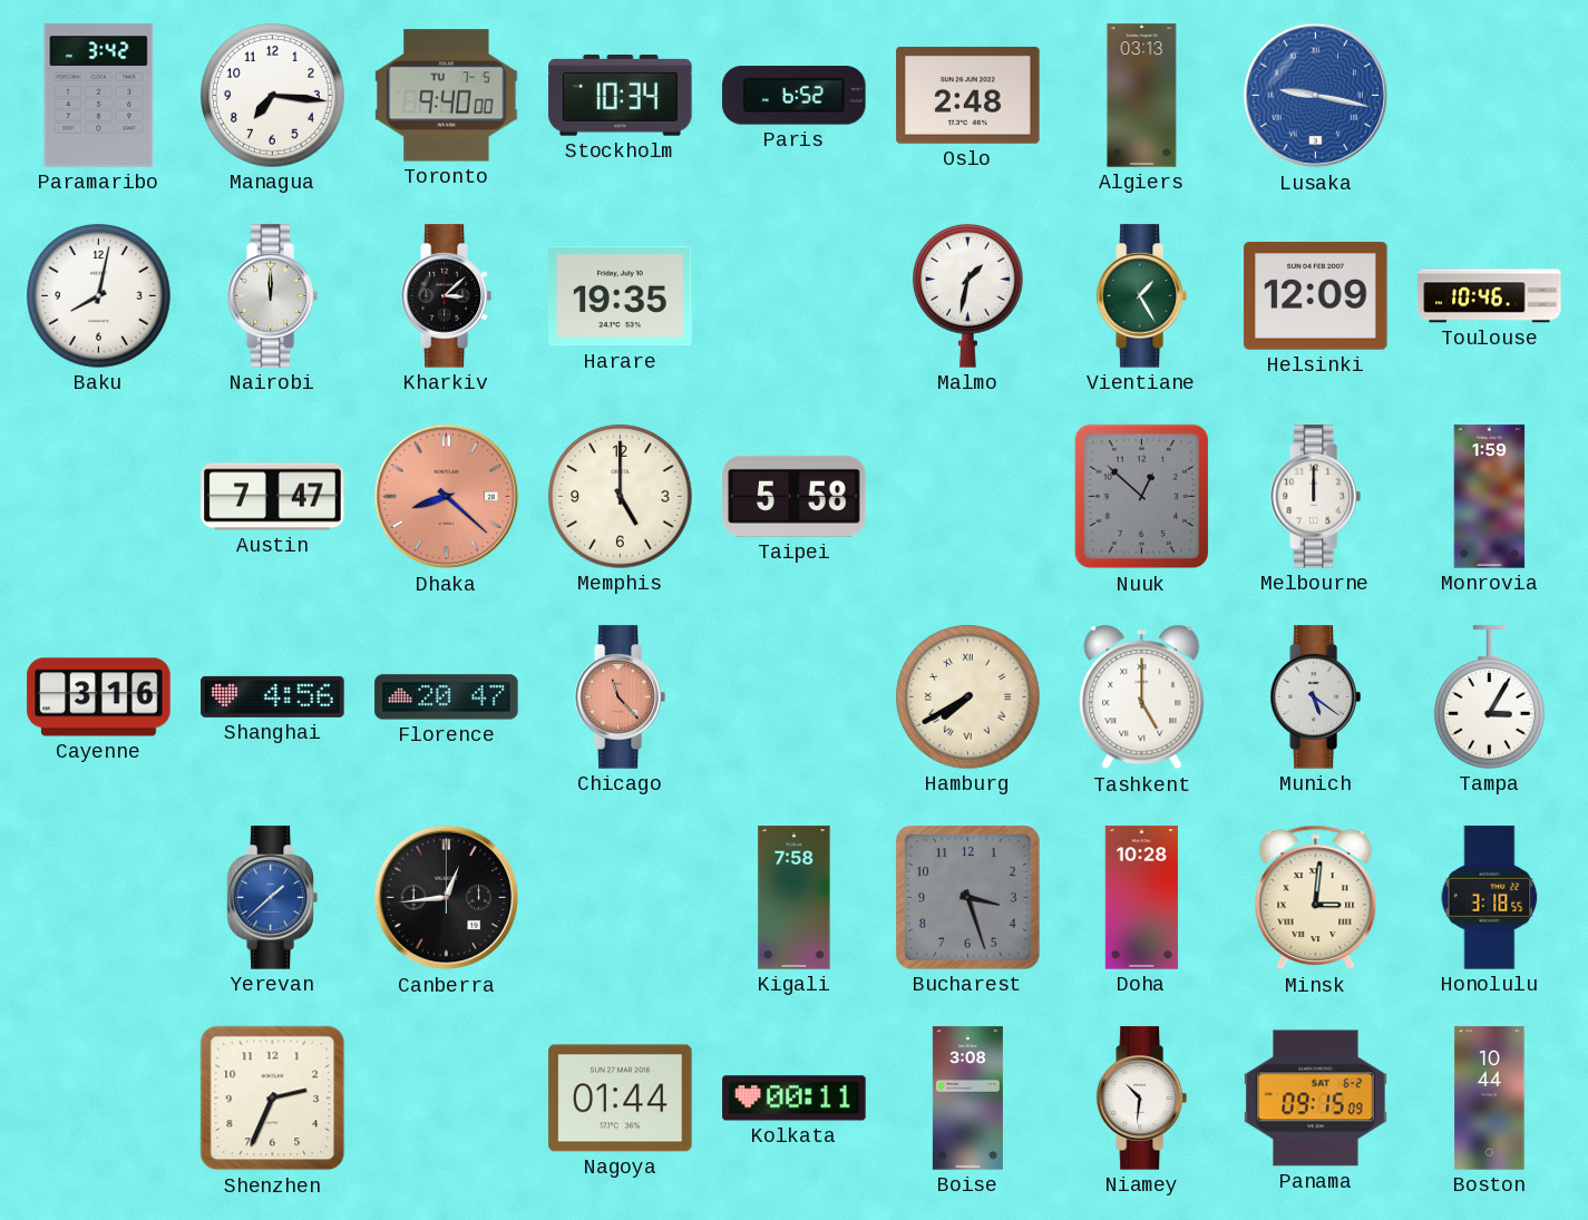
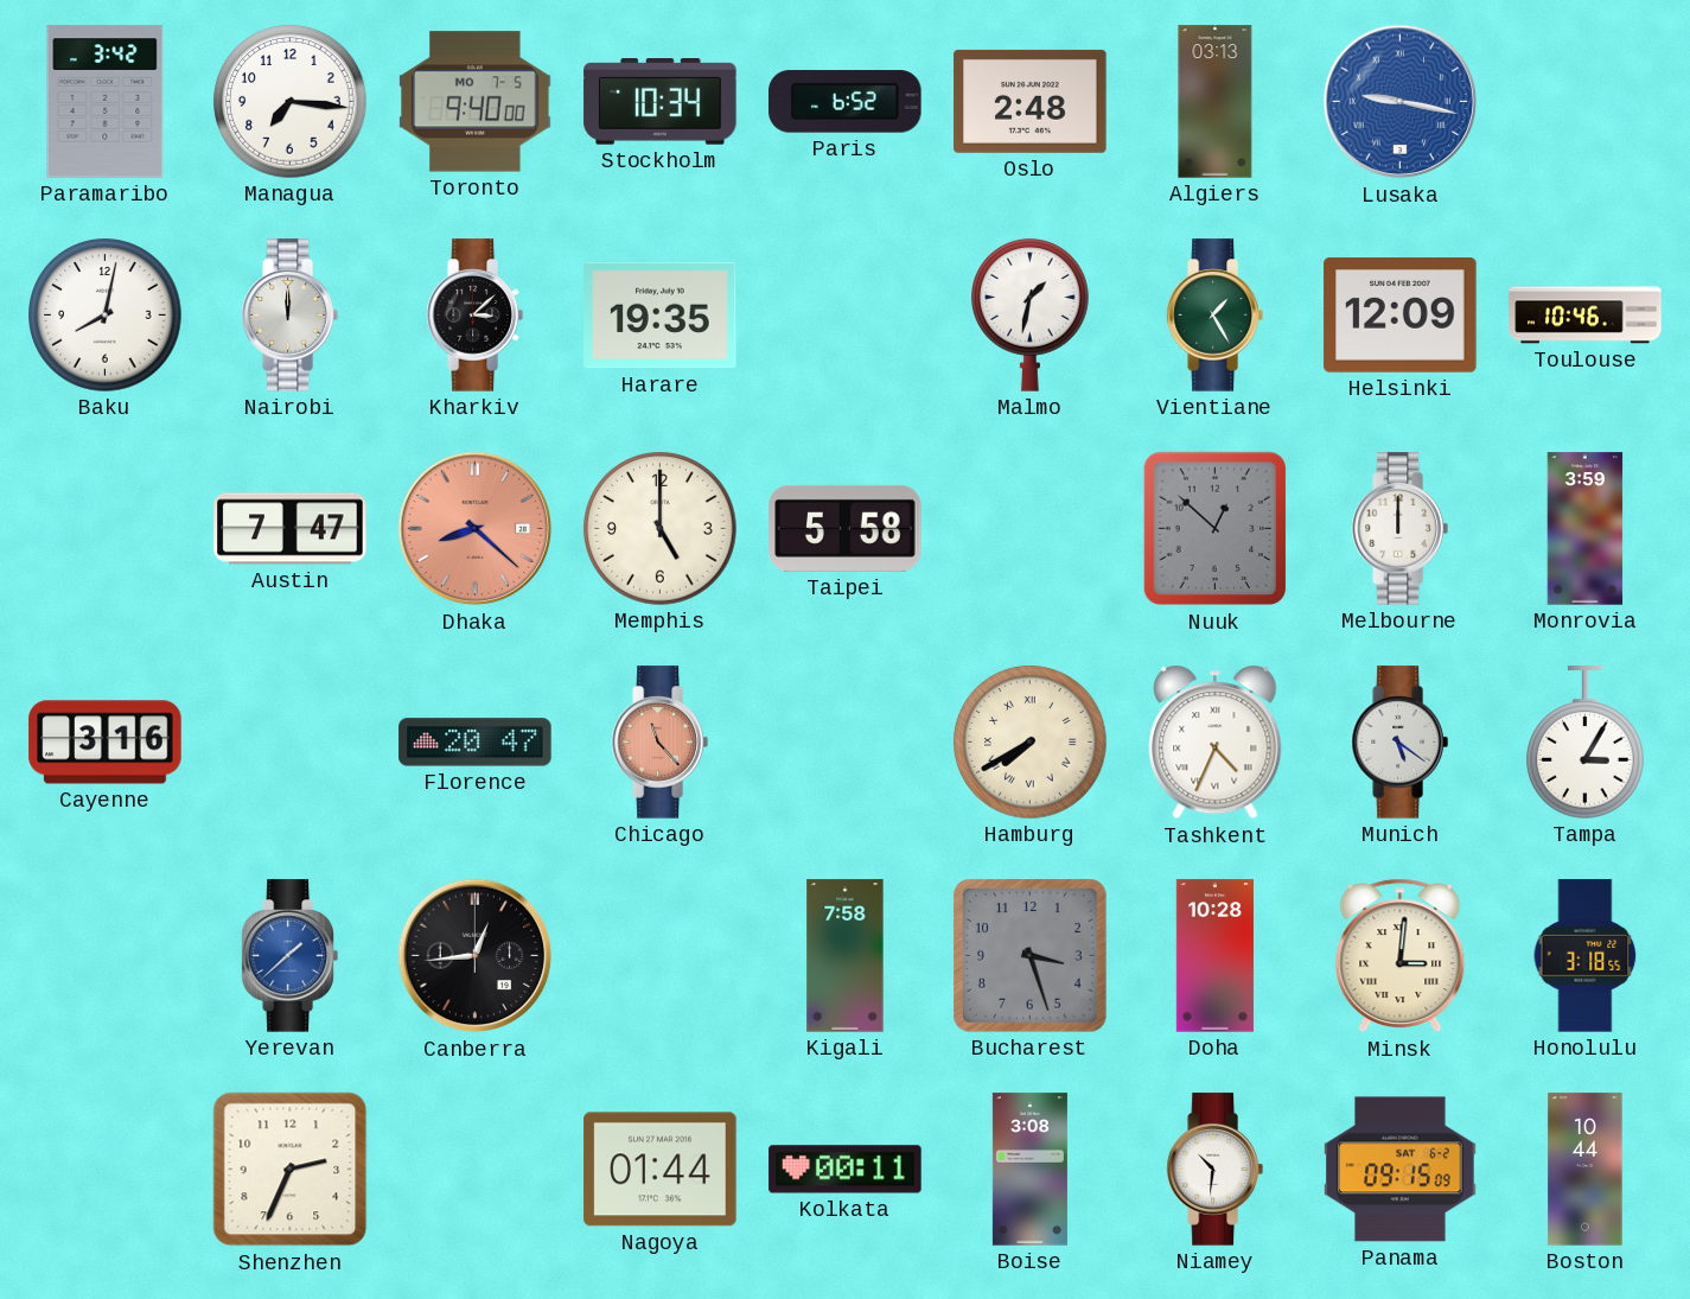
Toronto date: TU 7-5 -> MO 7-5
Monrovia: 1:59 -> 3:59
Shanghai: 4:56 -> none
Tashkent: 5:00 -> 4:34
